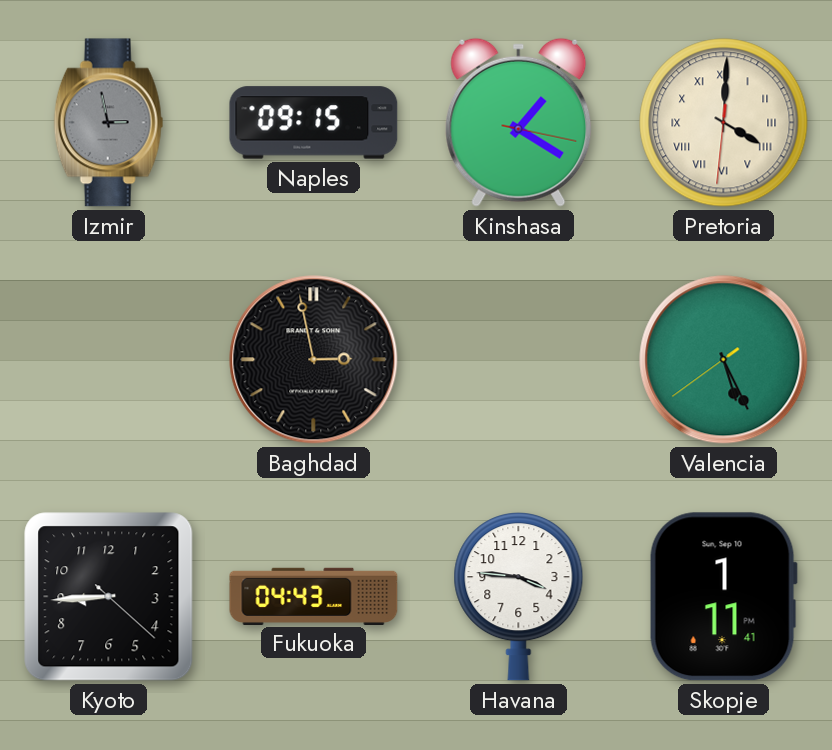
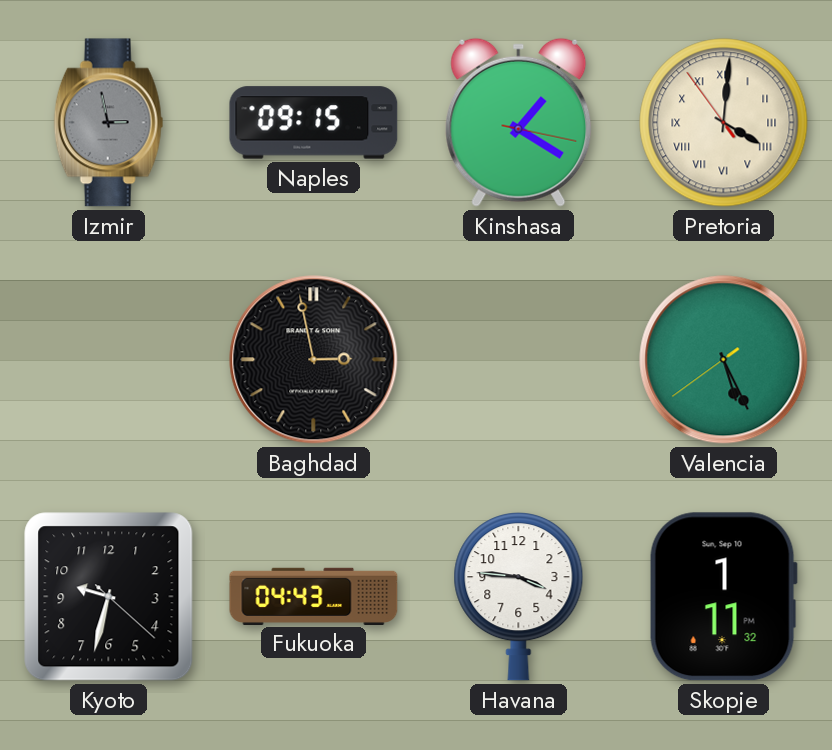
Pretoria: 4:00:31 -> 4:00:54
Kyoto: 8:44 -> 9:32
Skopje: 1:11:41 -> 1:11:32
